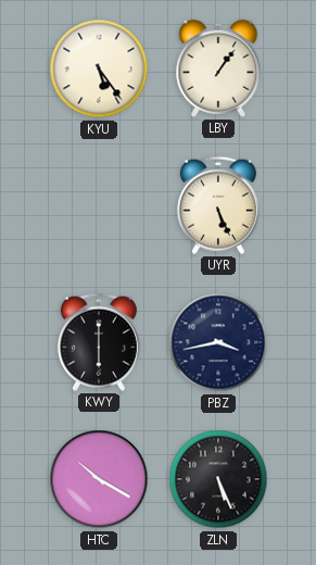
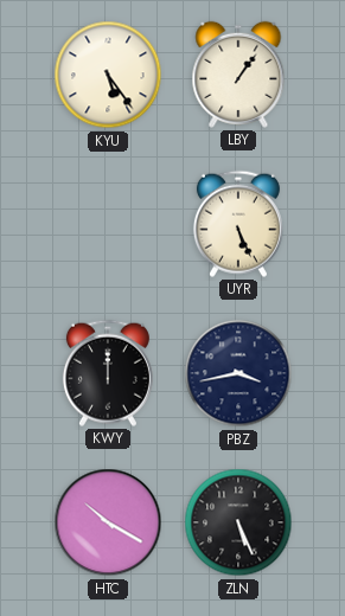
KWY: 6:00 -> 12:00
